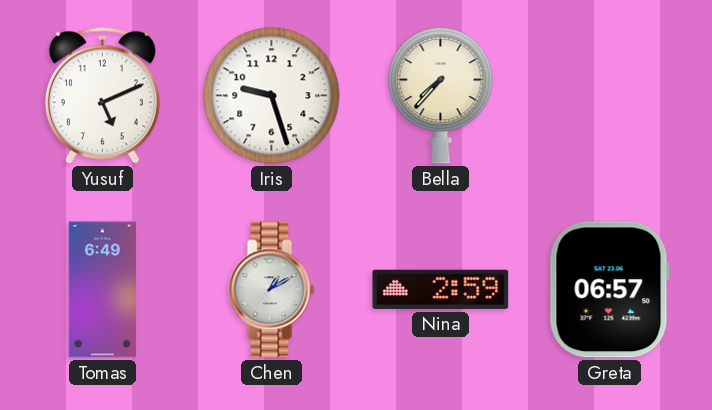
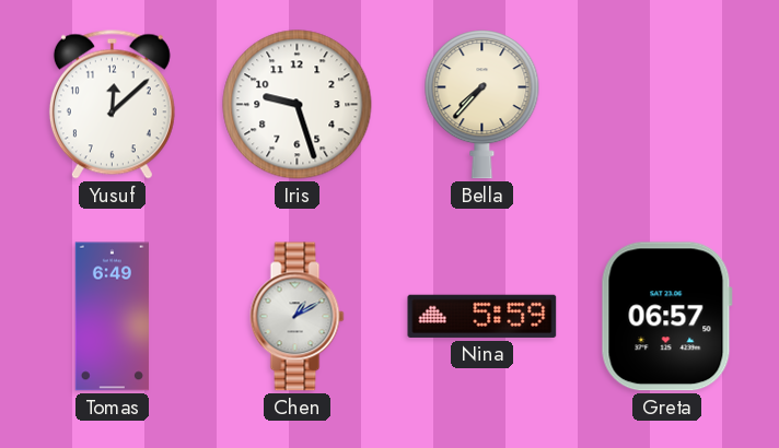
Yusuf: 5:11 -> 12:08
Nina: 2:59 -> 5:59
